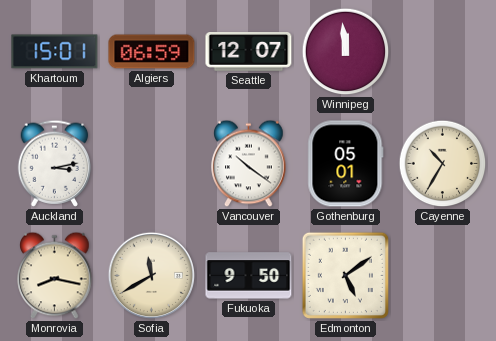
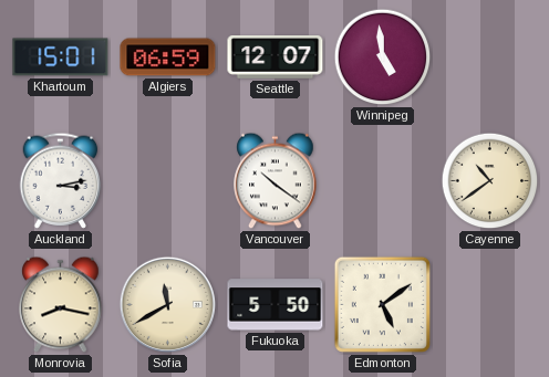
Winnipeg: 11:59 -> 4:59
Gothenburg: 05:01 -> none
Cayenne: 10:35 -> 10:39
Fukuoka: 9:50 -> 5:50
